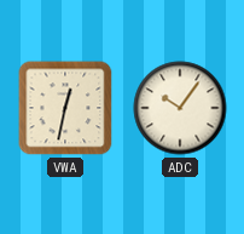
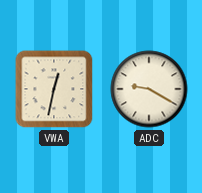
ADC: 10:06 -> 9:20
